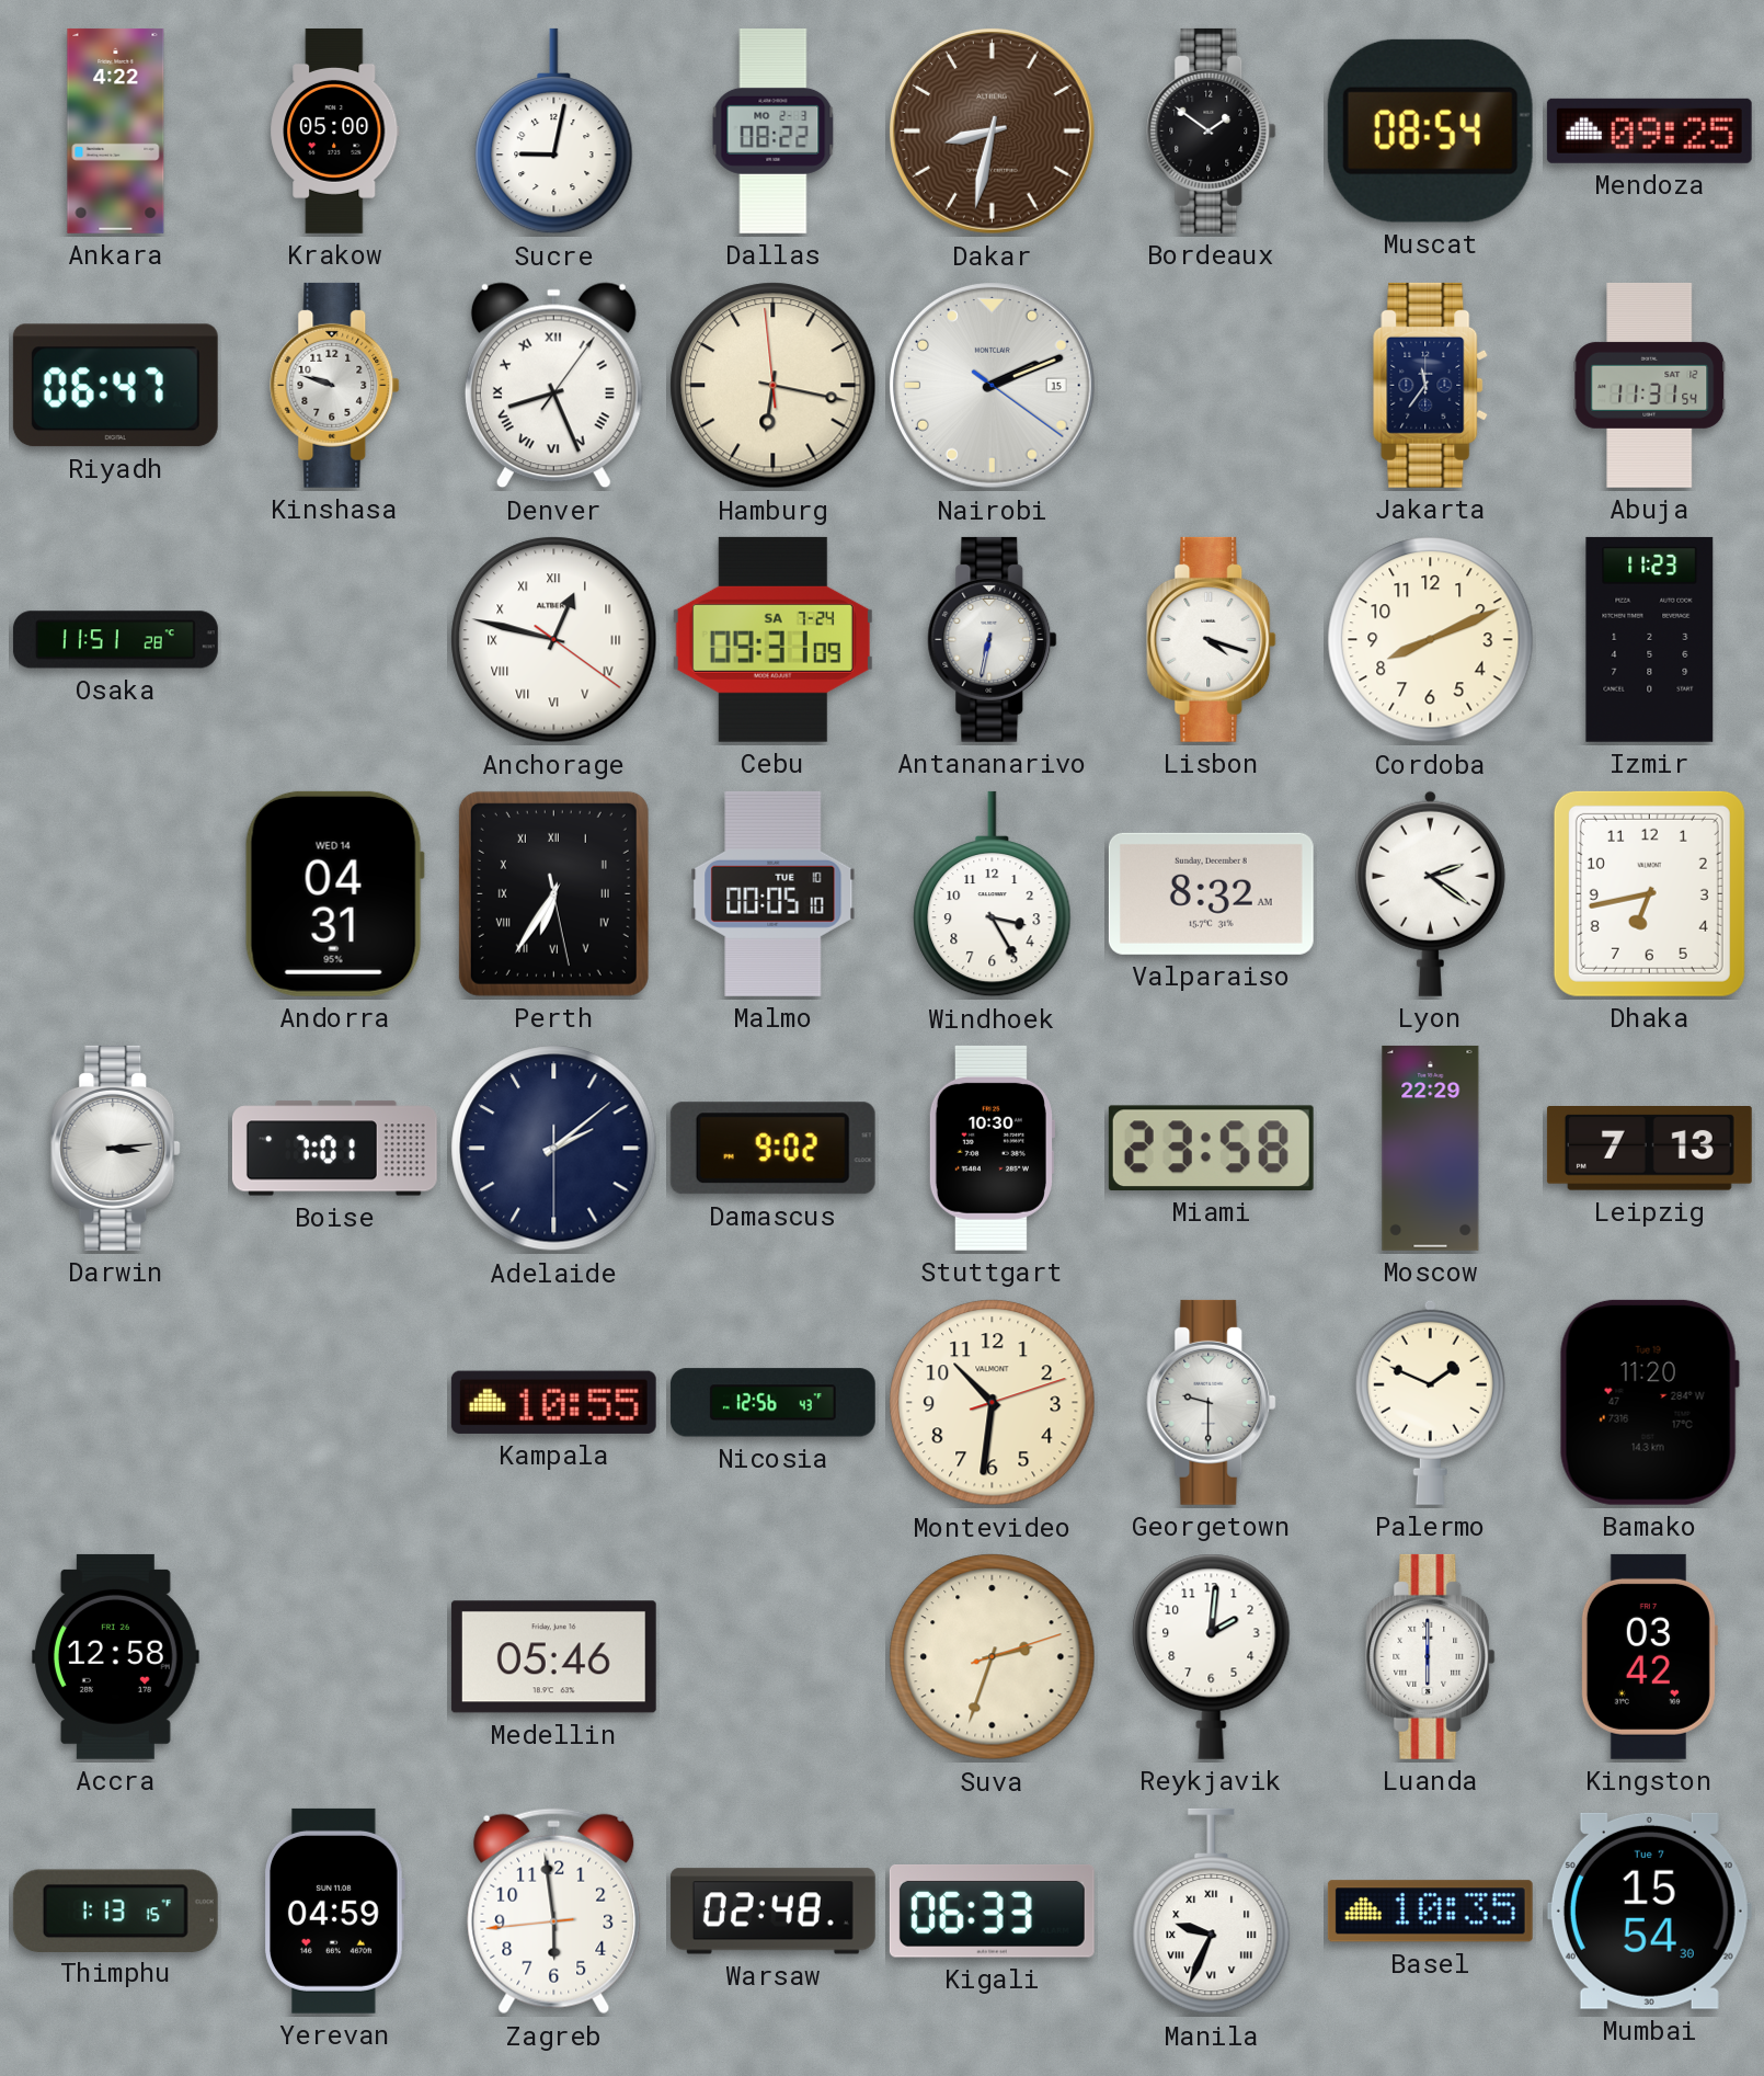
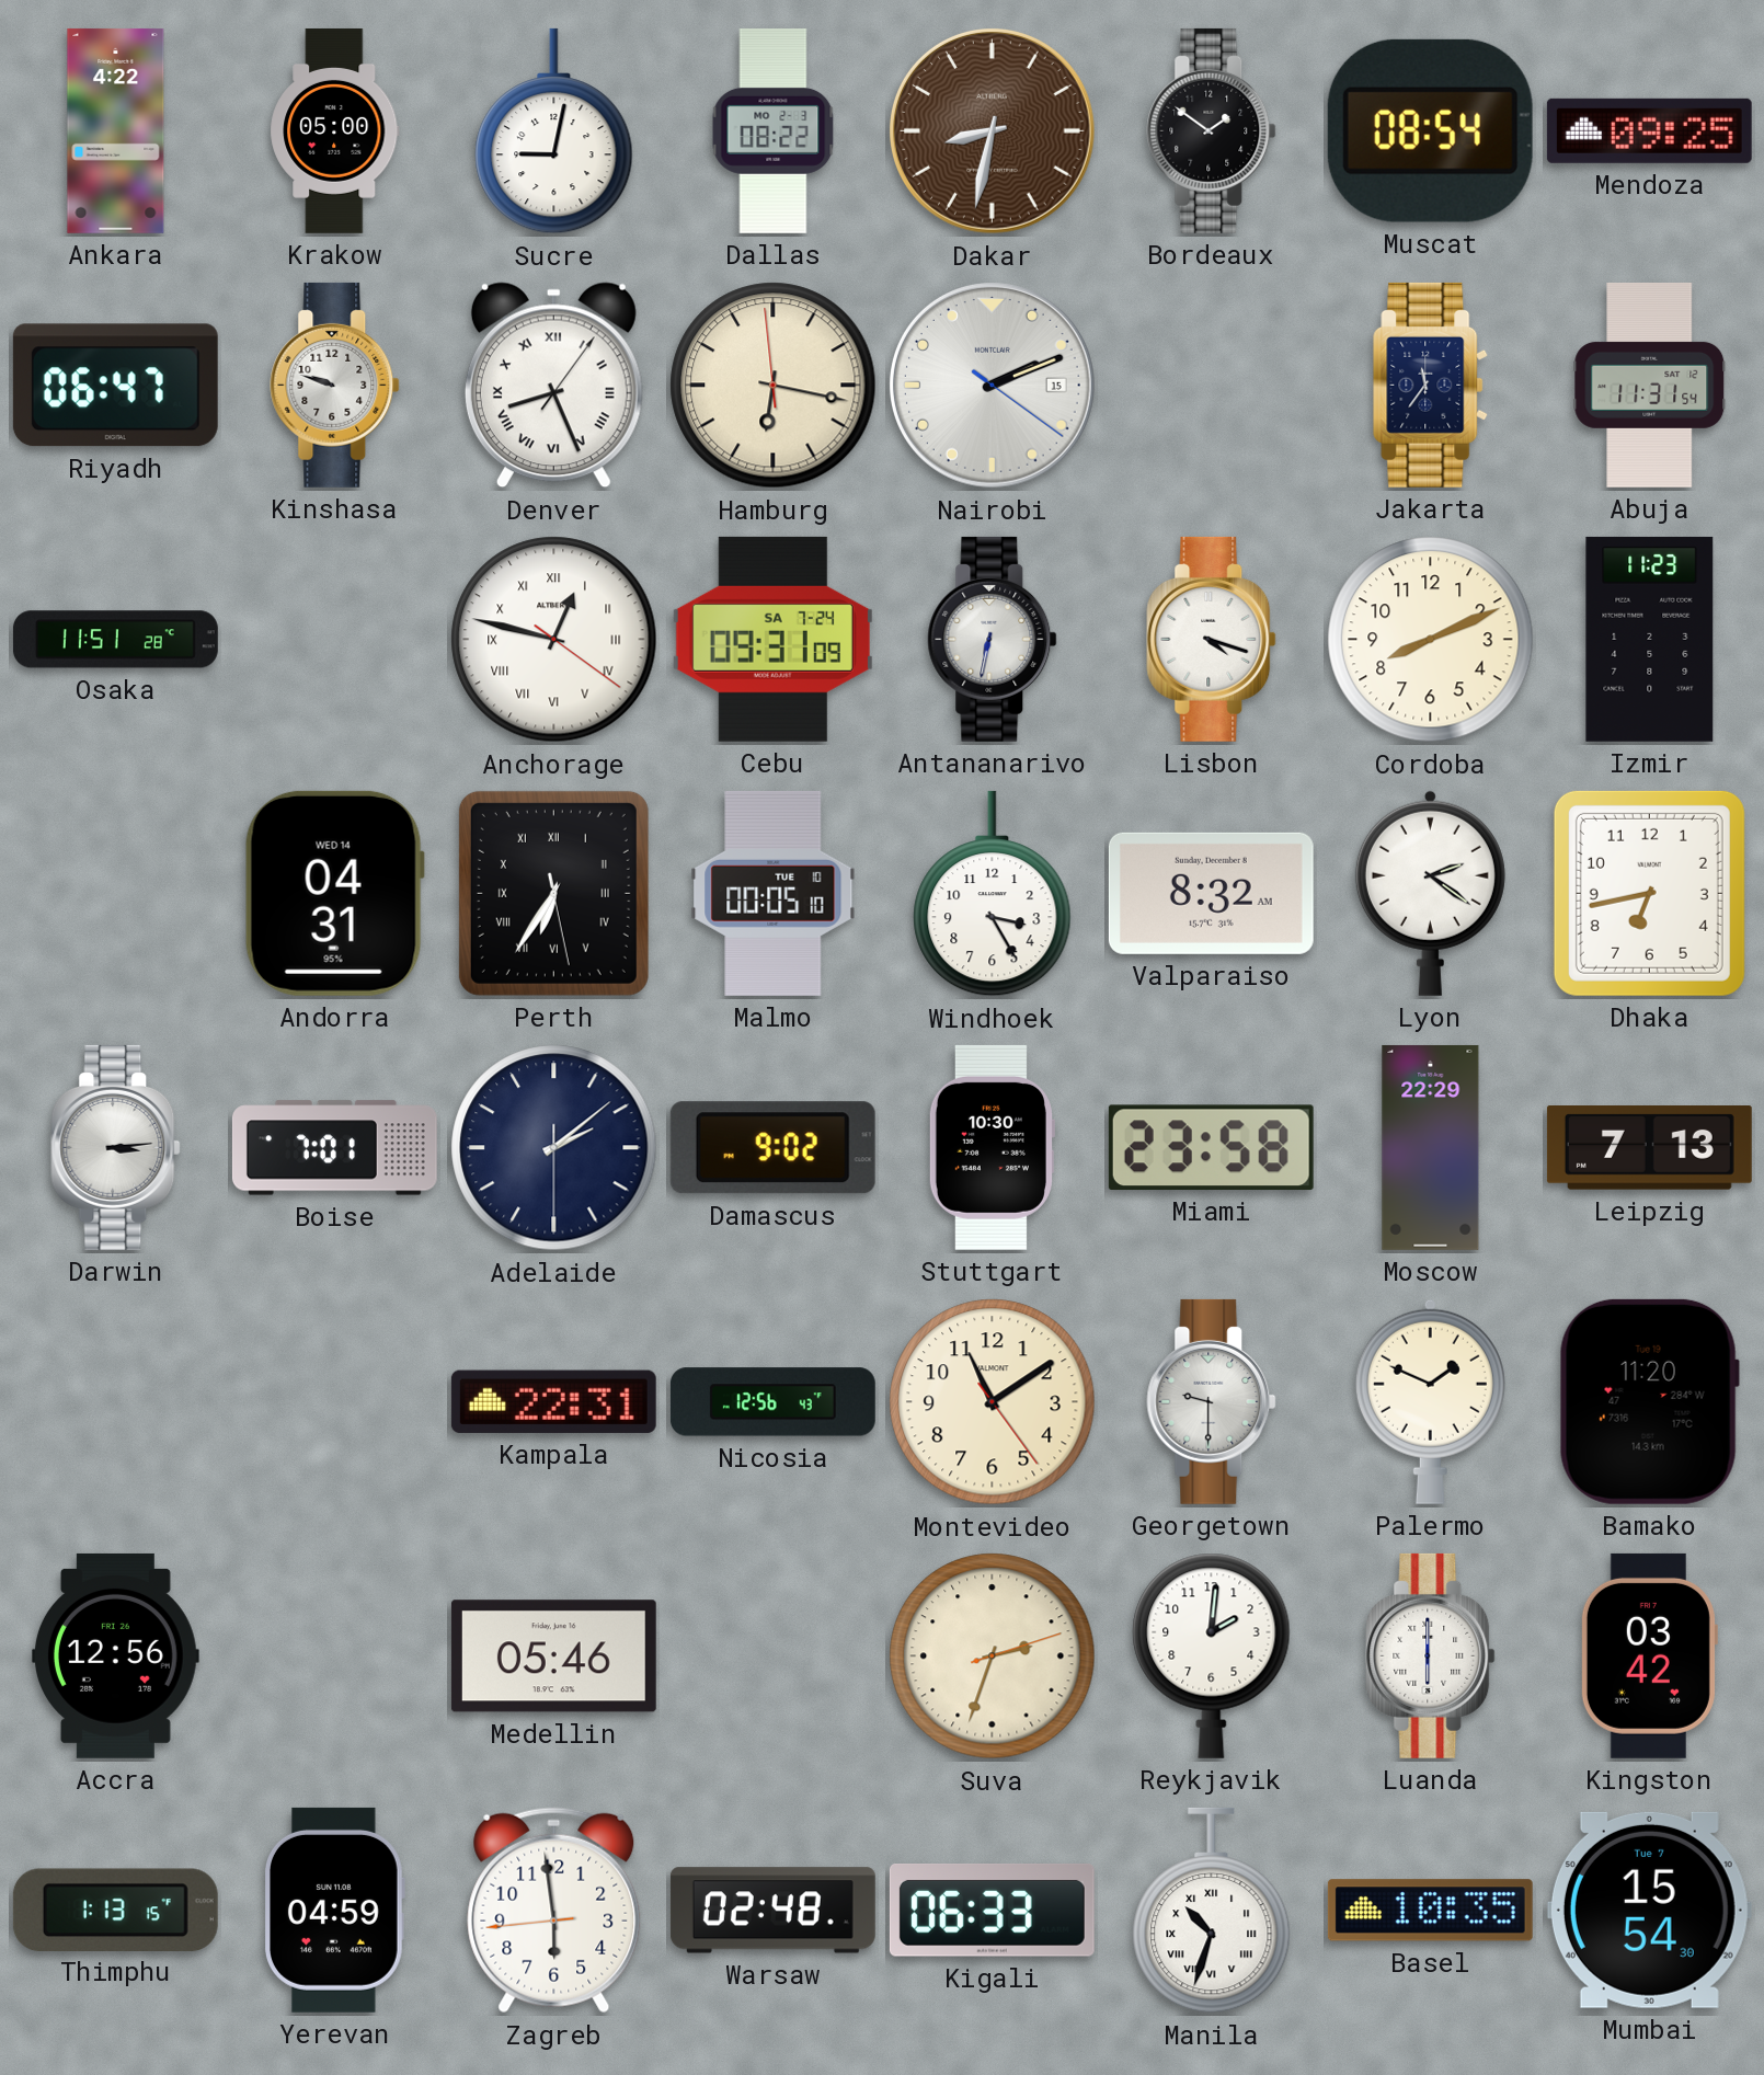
Kampala: 10:55 -> 22:31
Montevideo: 10:31 -> 11:09
Accra: 12:58 -> 12:56
Manila: 9:34 -> 10:33
